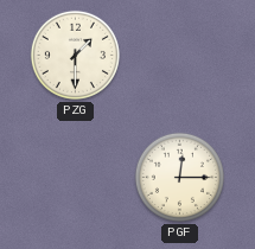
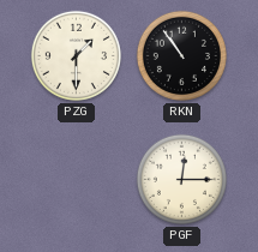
RKN: none -> 10:54
